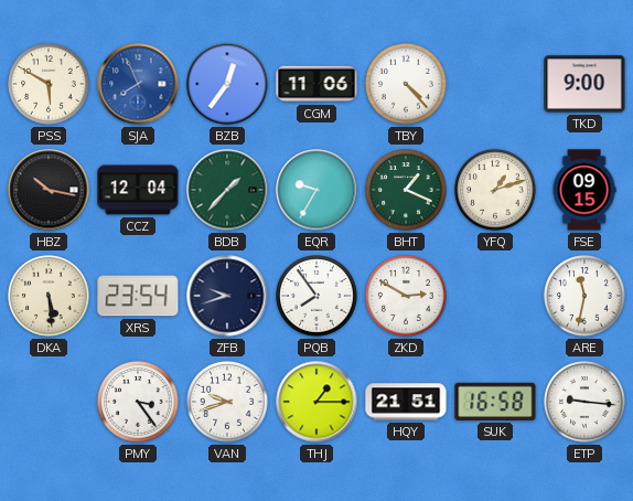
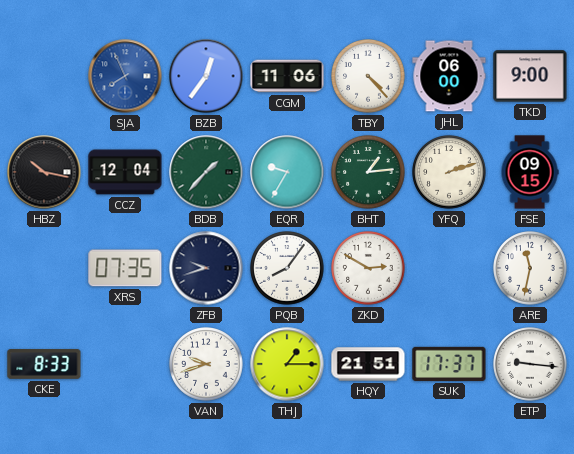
PSS: 5:50 -> none
JHL: none -> 06:00
BHT: 1:19 -> 1:14
YFQ: 1:12 -> 2:12
DKA: 5:29 -> none
XRS: 23:54 -> 07:35
PQB: 7:54 -> 8:06
CKE: none -> 8:33
PMY: 3:24 -> none
SUK: 16:58 -> 17:37
